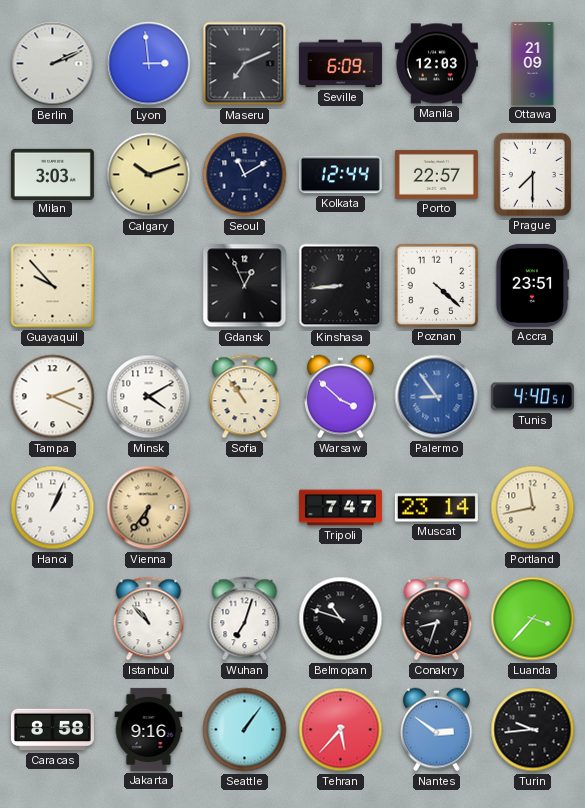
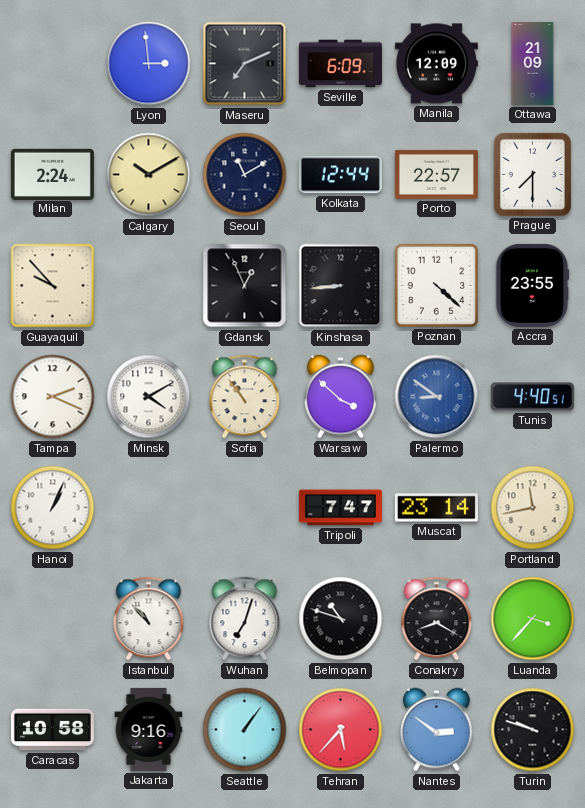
Berlin: 2:11 -> none
Manila: 12:03 -> 12:09
Milan: 3:03 -> 2:24
Calgary: 10:12 -> 10:10
Accra: 23:51 -> 23:55
Palermo: 8:54 -> 8:51
Vienna: 6:36 -> none
Conakry: 8:33 -> 8:20
Caracas: 8:58 -> 10:58
Turin: 9:44 -> 9:48
